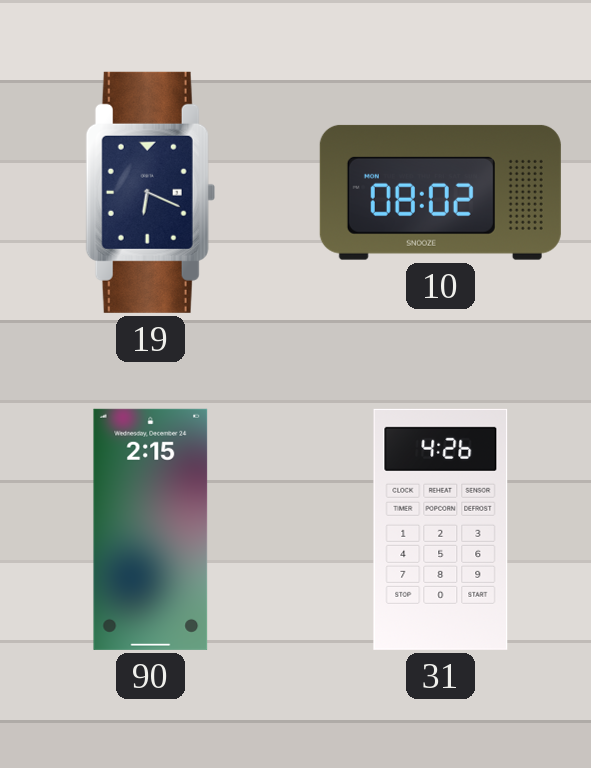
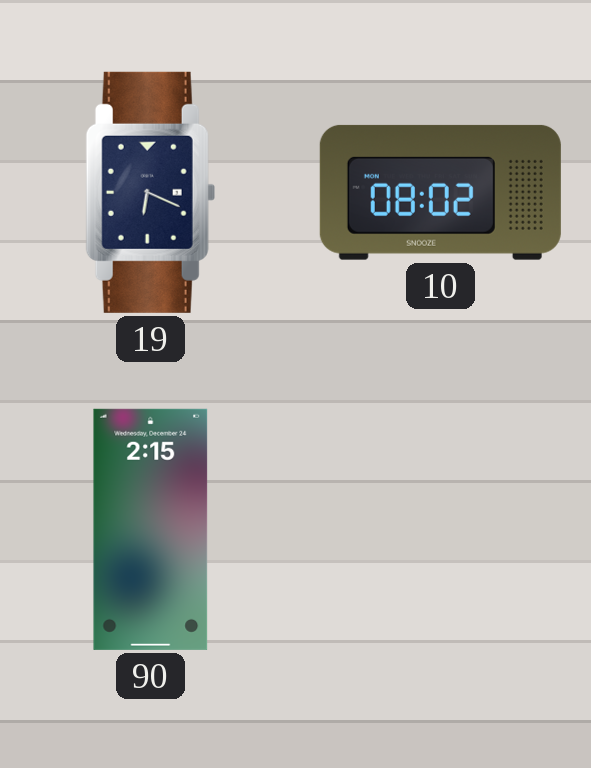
31: 4:26 -> none
